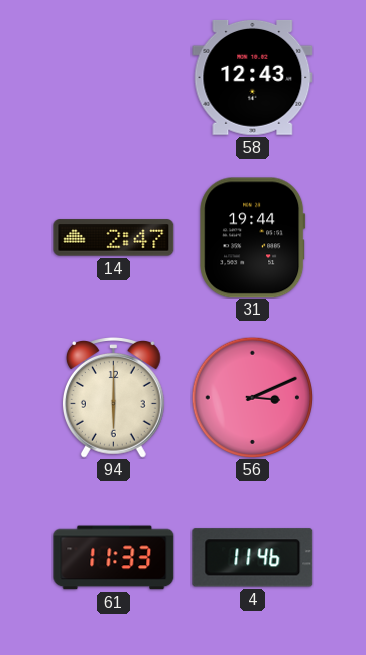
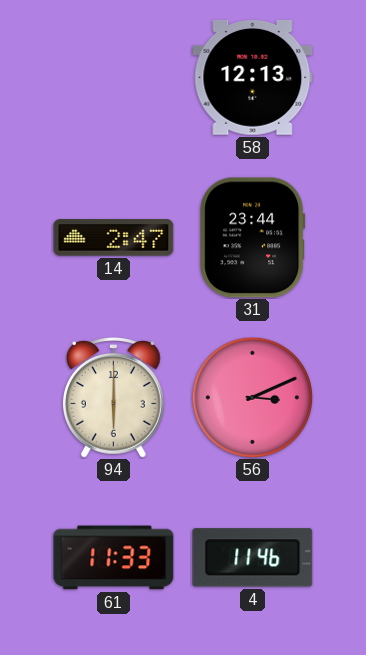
58: 12:43 -> 12:13
31: 19:44 -> 23:44
